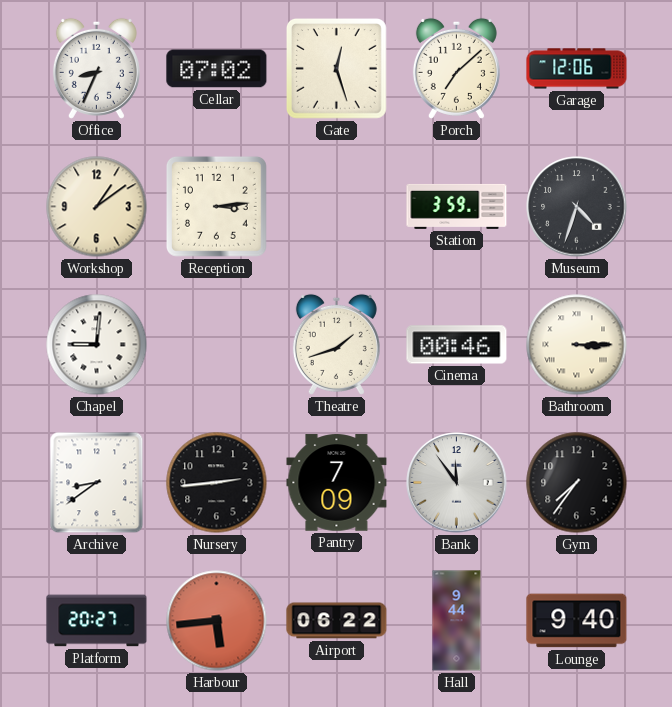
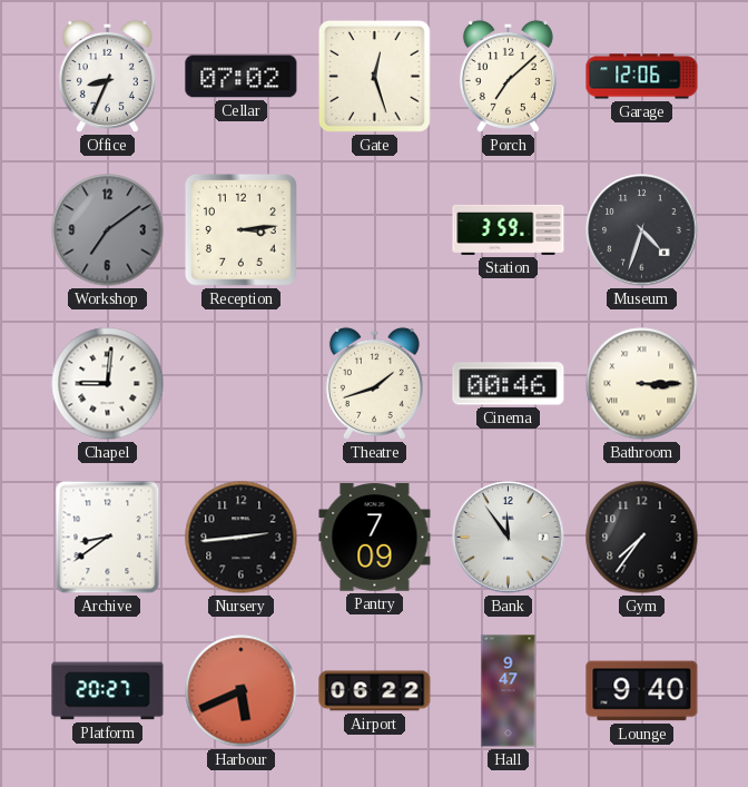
Workshop: 1:09 -> 7:09
Workshop dial: cream -> grey
Harbour: 5:44 -> 5:41
Hall: 9:44 -> 9:47
